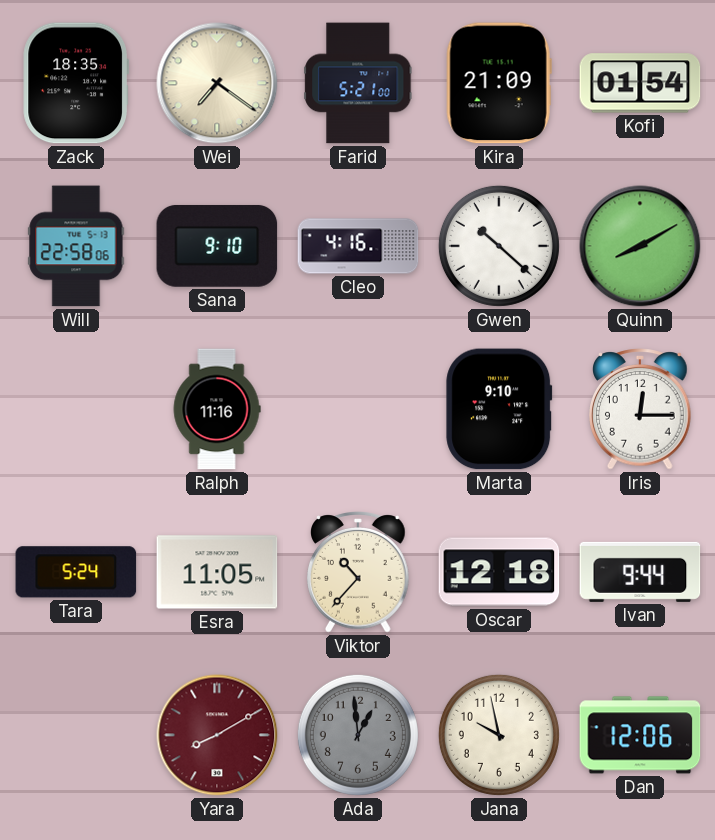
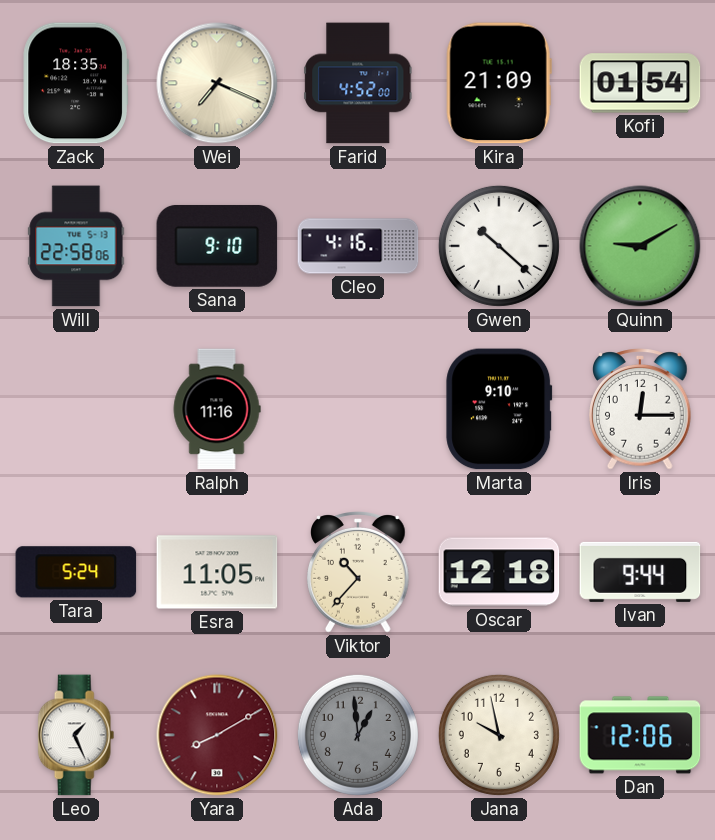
Wei: 7:21 -> 7:19
Farid: 5:21 -> 4:52
Quinn: 8:10 -> 9:10
Leo: none -> 1:26
